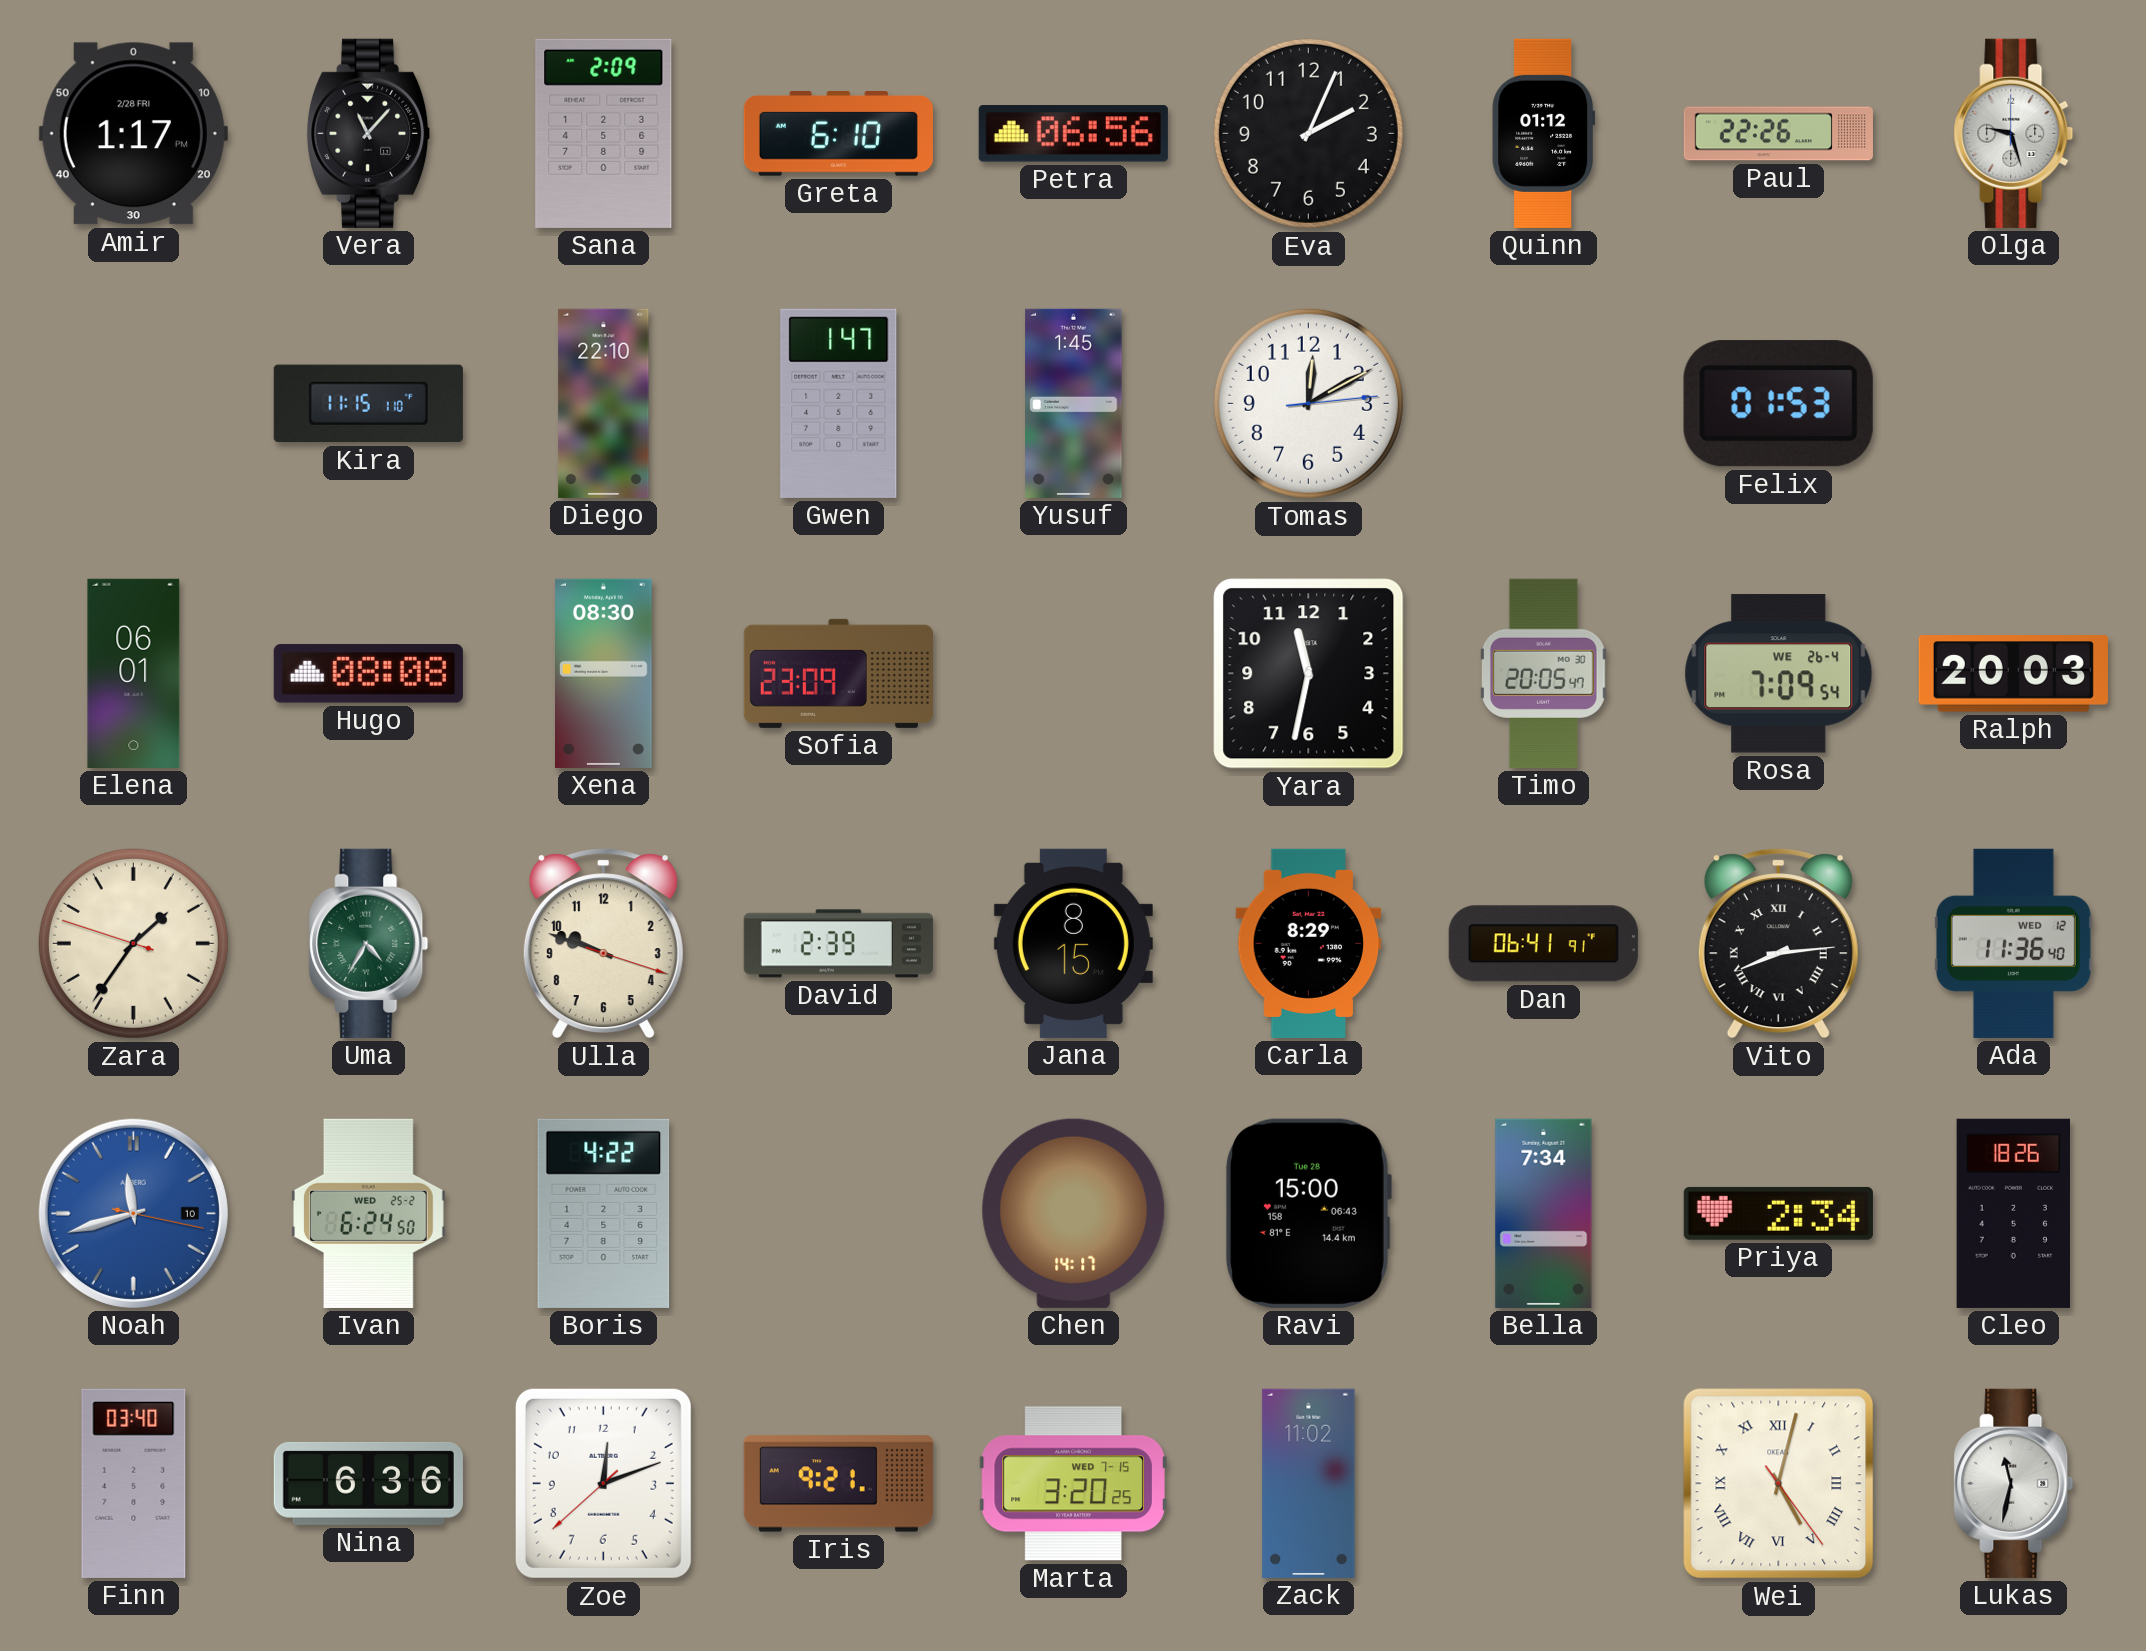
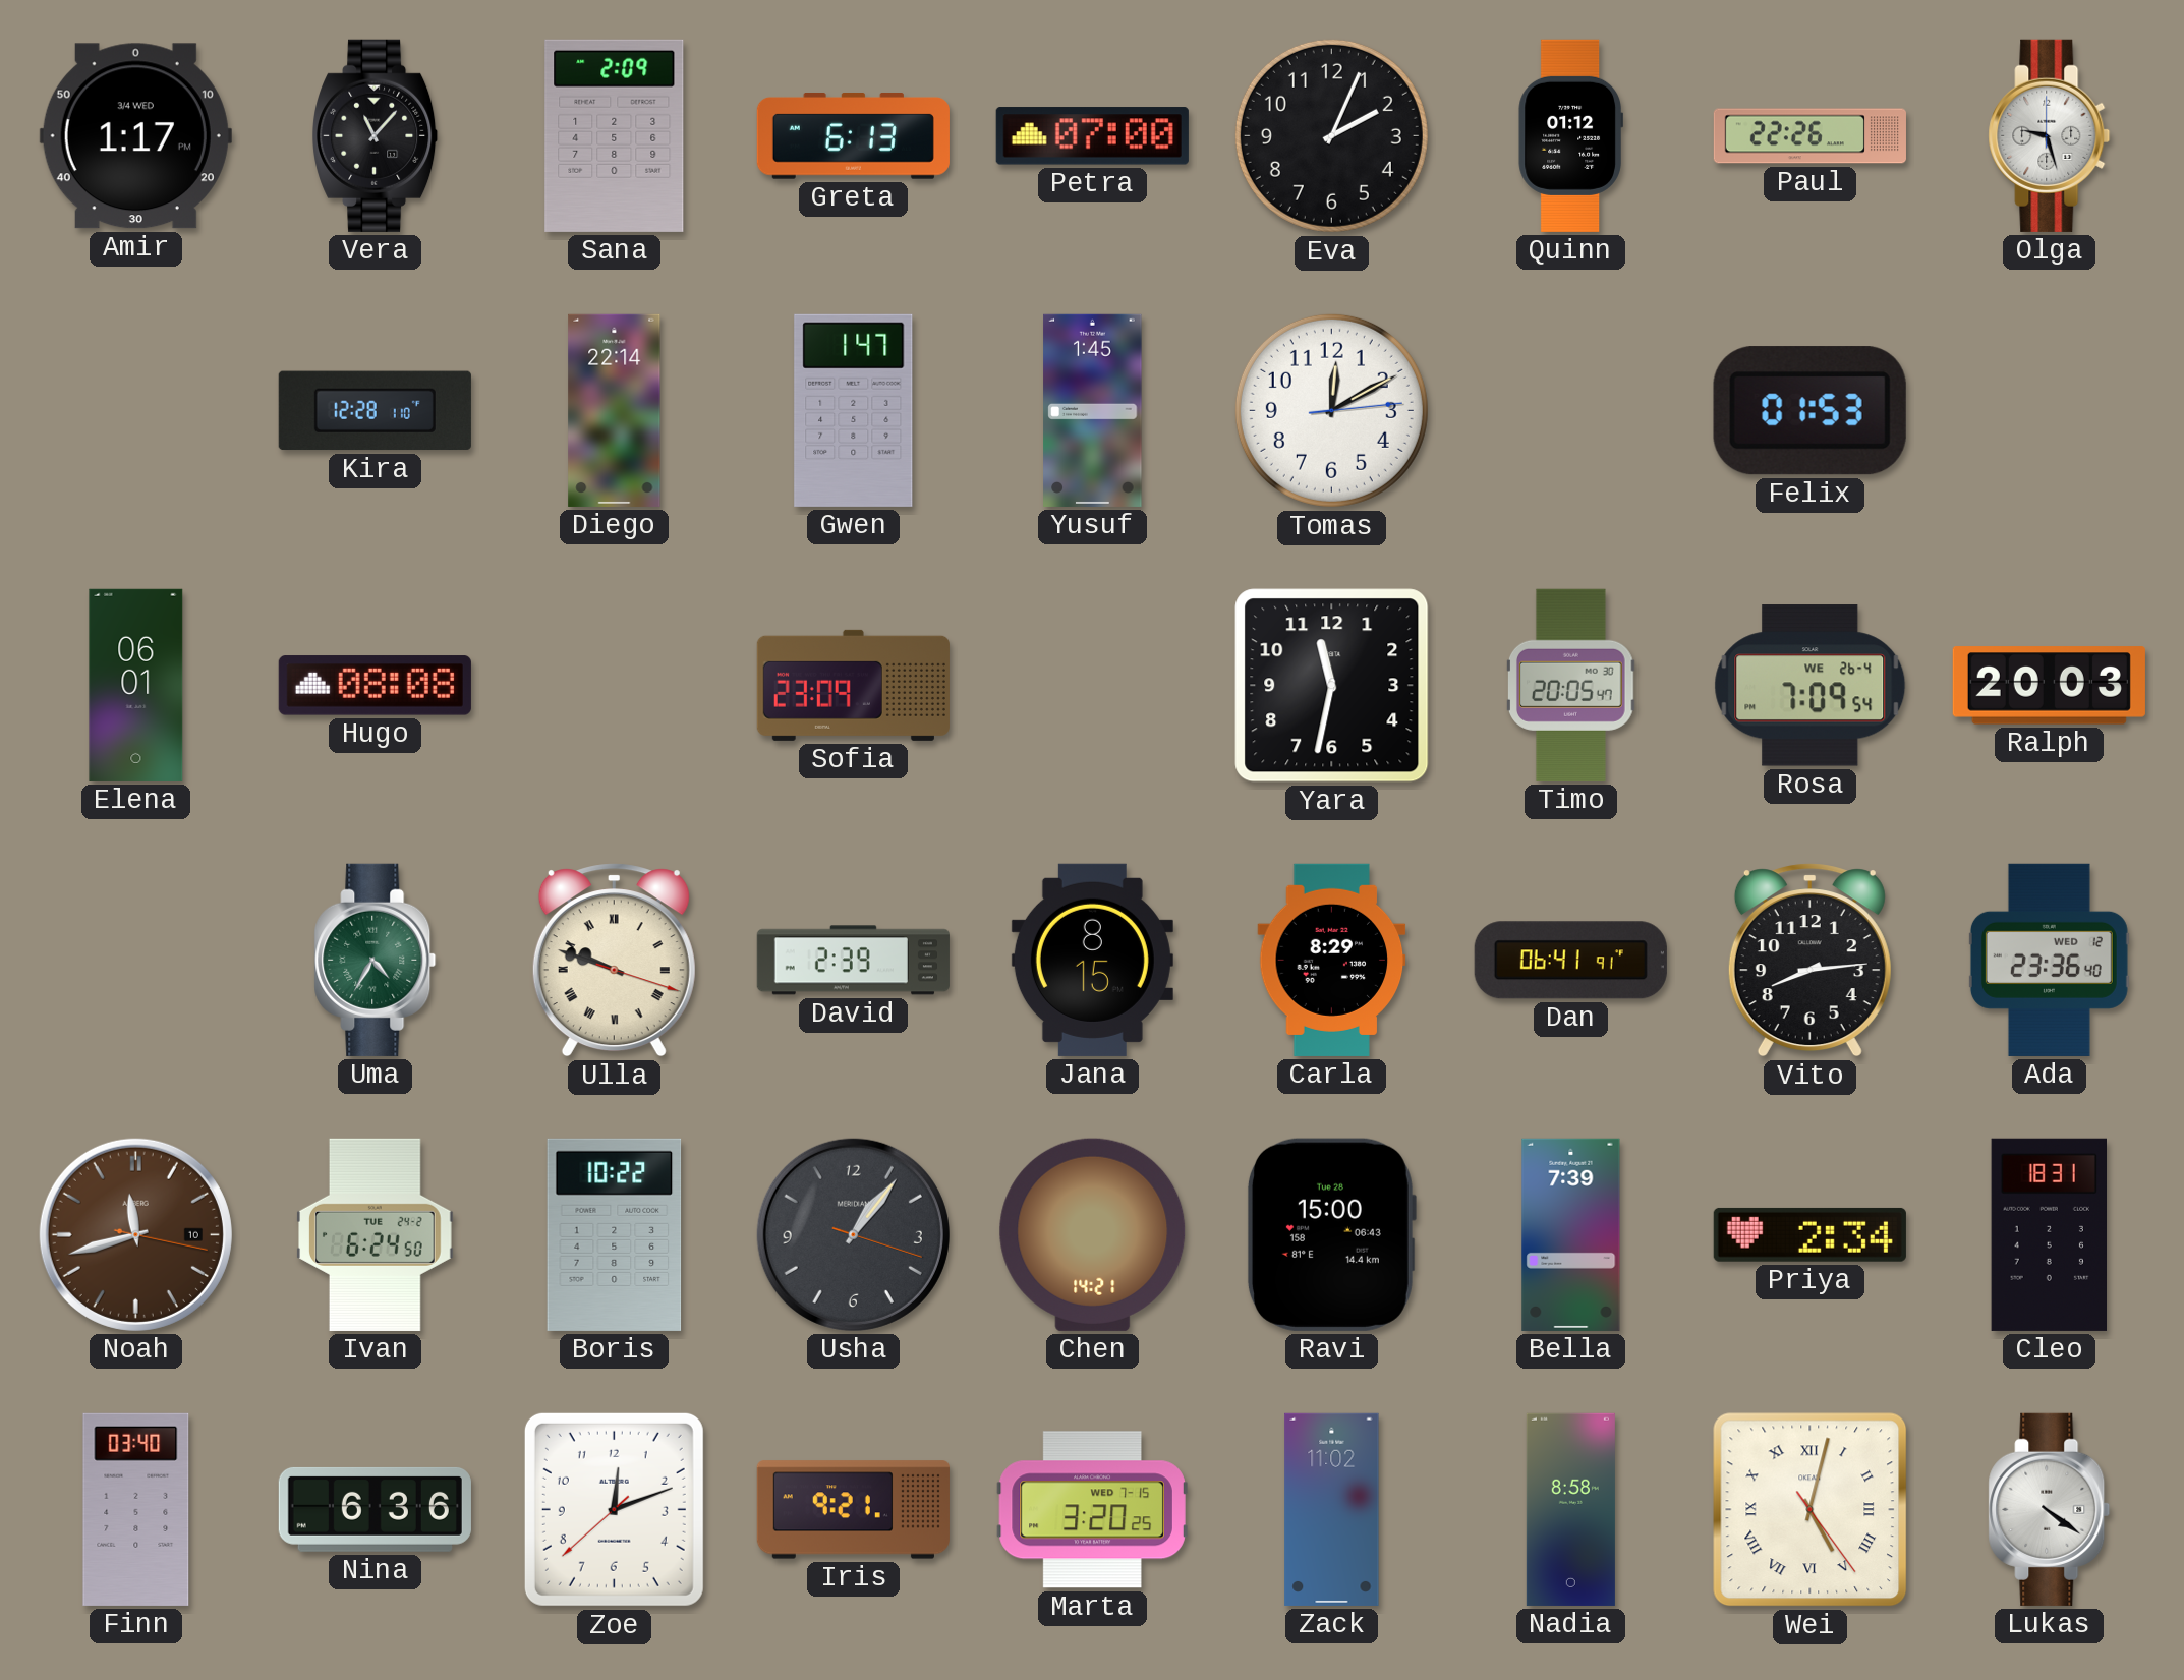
Amir date: 2/28 FRI -> 3/4 WED
Greta: 6:10 -> 6:13
Petra: 06:56 -> 07:00
Kira: 11:15 -> 12:28
Diego: 22:10 -> 22:14
Xena: 08:30 -> none
Zara: 1:35 -> none
Ulla numerals: Arabic -> Roman
Vito numerals: Roman -> Arabic
Ada: 11:36 -> 23:36
Noah dial: blue -> brown
Ivan date: WED 25-2 -> TUE 24-2
Boris: 4:22 -> 10:22
Usha: none -> 1:06
Chen: 14:17 -> 14:21
Bella: 7:34 -> 7:39
Cleo: 18:26 -> 18:31
Nadia: none -> 8:58
Lukas: 11:32 -> 4:21
